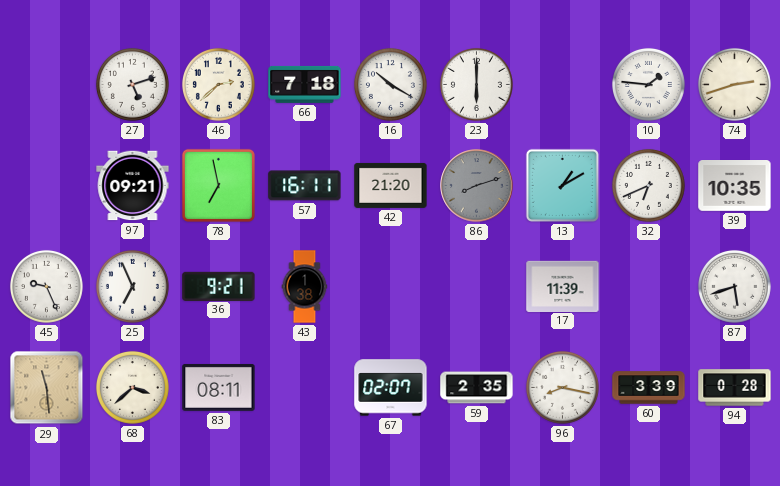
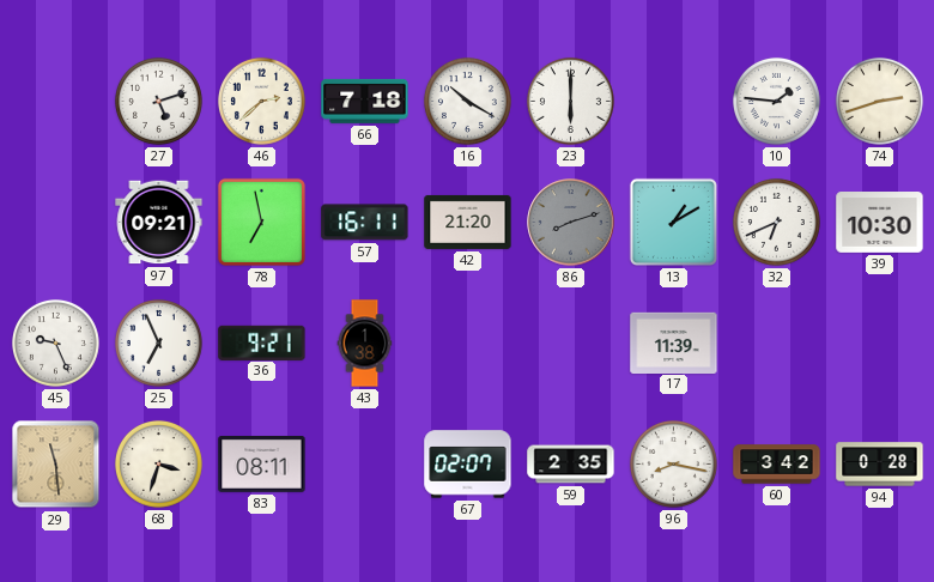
39: 10:35 -> 10:30
87: 5:42 -> none
68: 3:38 -> 3:33
60: 3:39 -> 3:42
